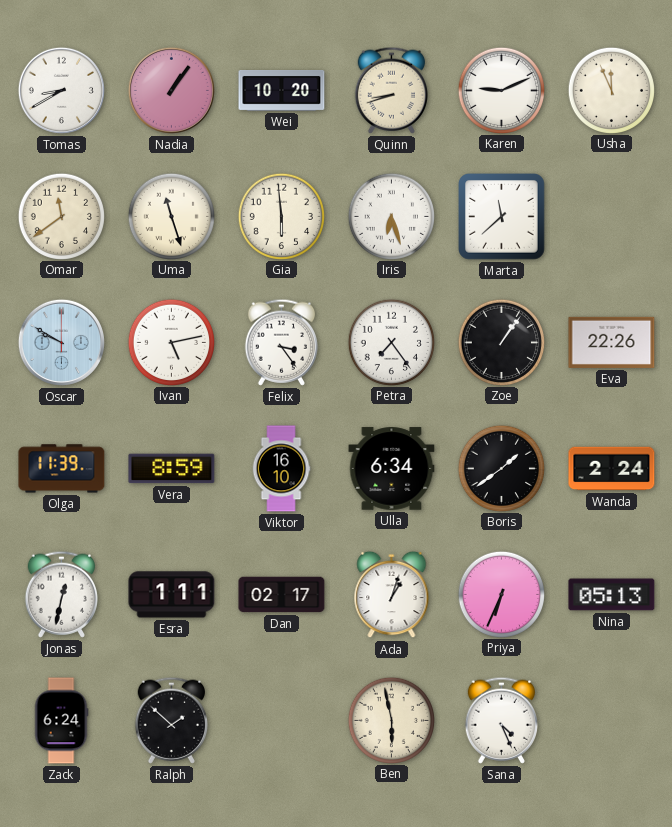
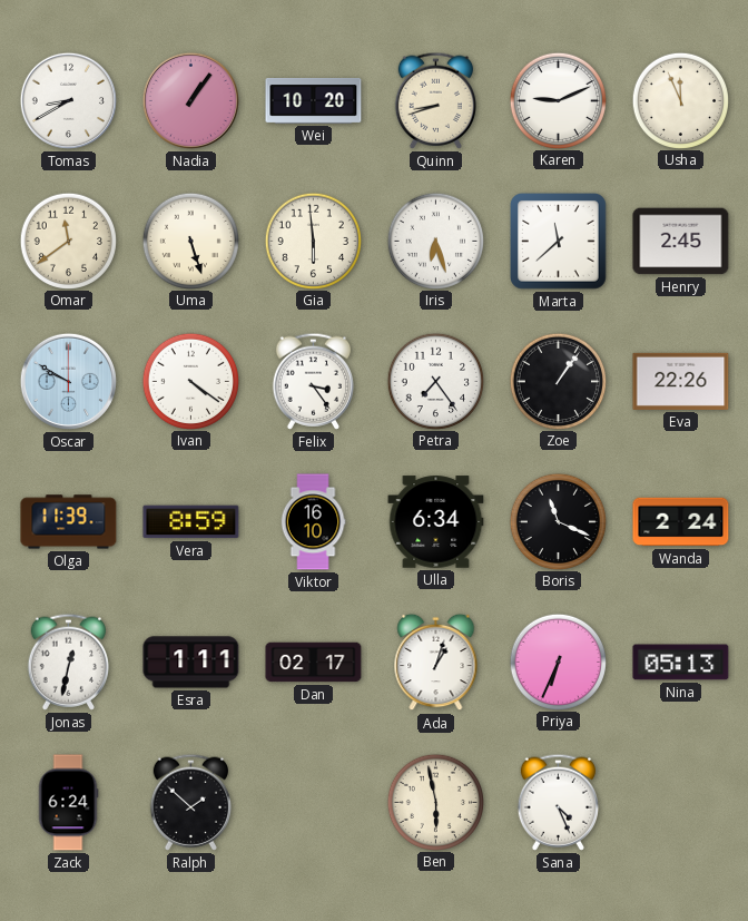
Uma: 11:27 -> 5:27
Henry: none -> 2:45
Ivan: 5:13 -> 4:21
Boris: 1:39 -> 11:19
